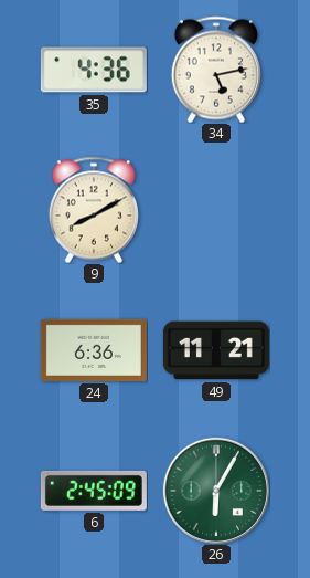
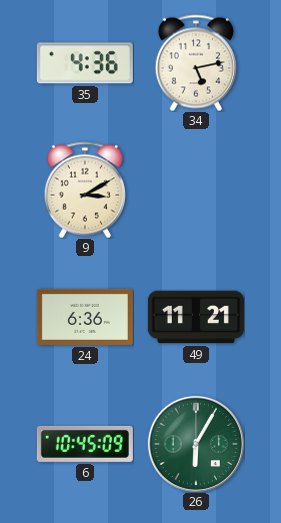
9: 8:10 -> 3:10
6: 2:45 -> 10:45
